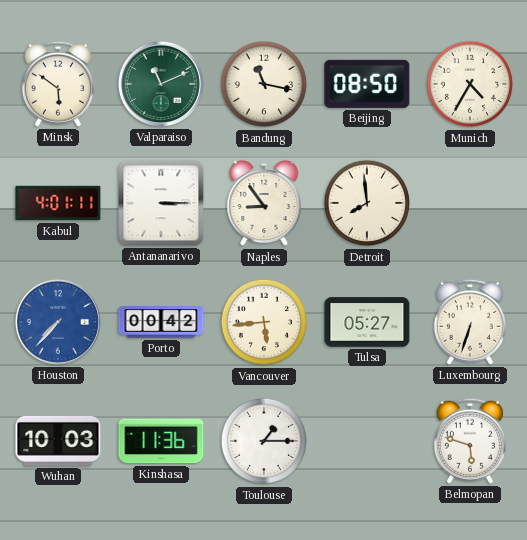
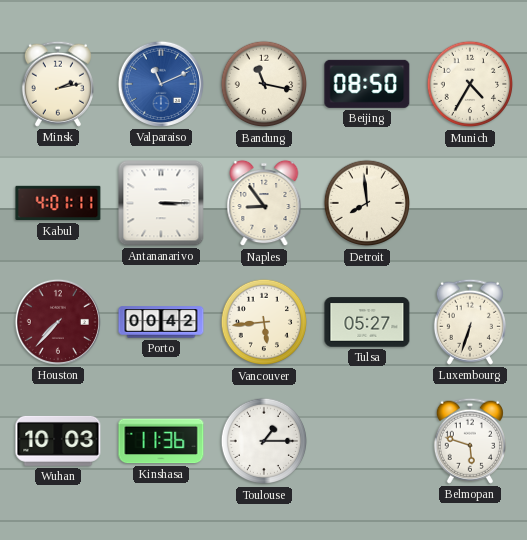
Minsk: 5:51 -> 2:13
Valparaiso dial: green -> blue
Houston dial: blue -> burgundy
